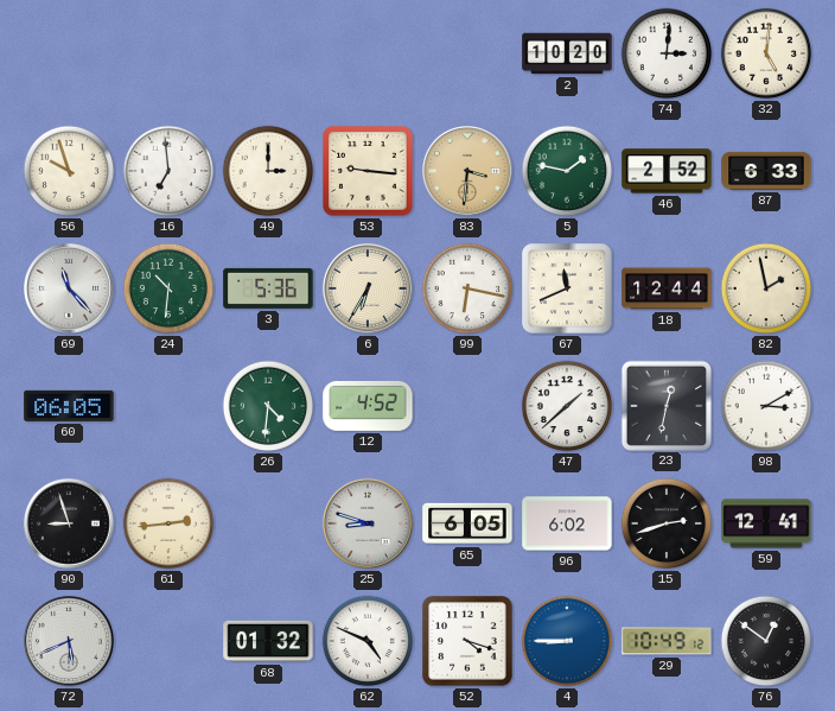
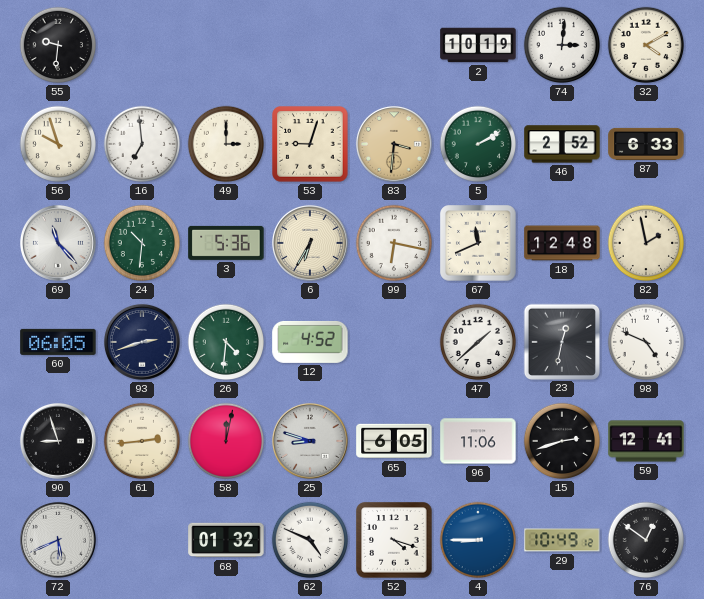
55: none -> 9:31
2: 10:20 -> 10:19
32: 5:01 -> 4:10
53: 9:16 -> 9:03
5: 1:47 -> 2:10
18: 12:44 -> 12:48
93: none -> 2:42
98: 3:10 -> 4:49
58: none -> 12:02
96: 6:02 -> 11:06
